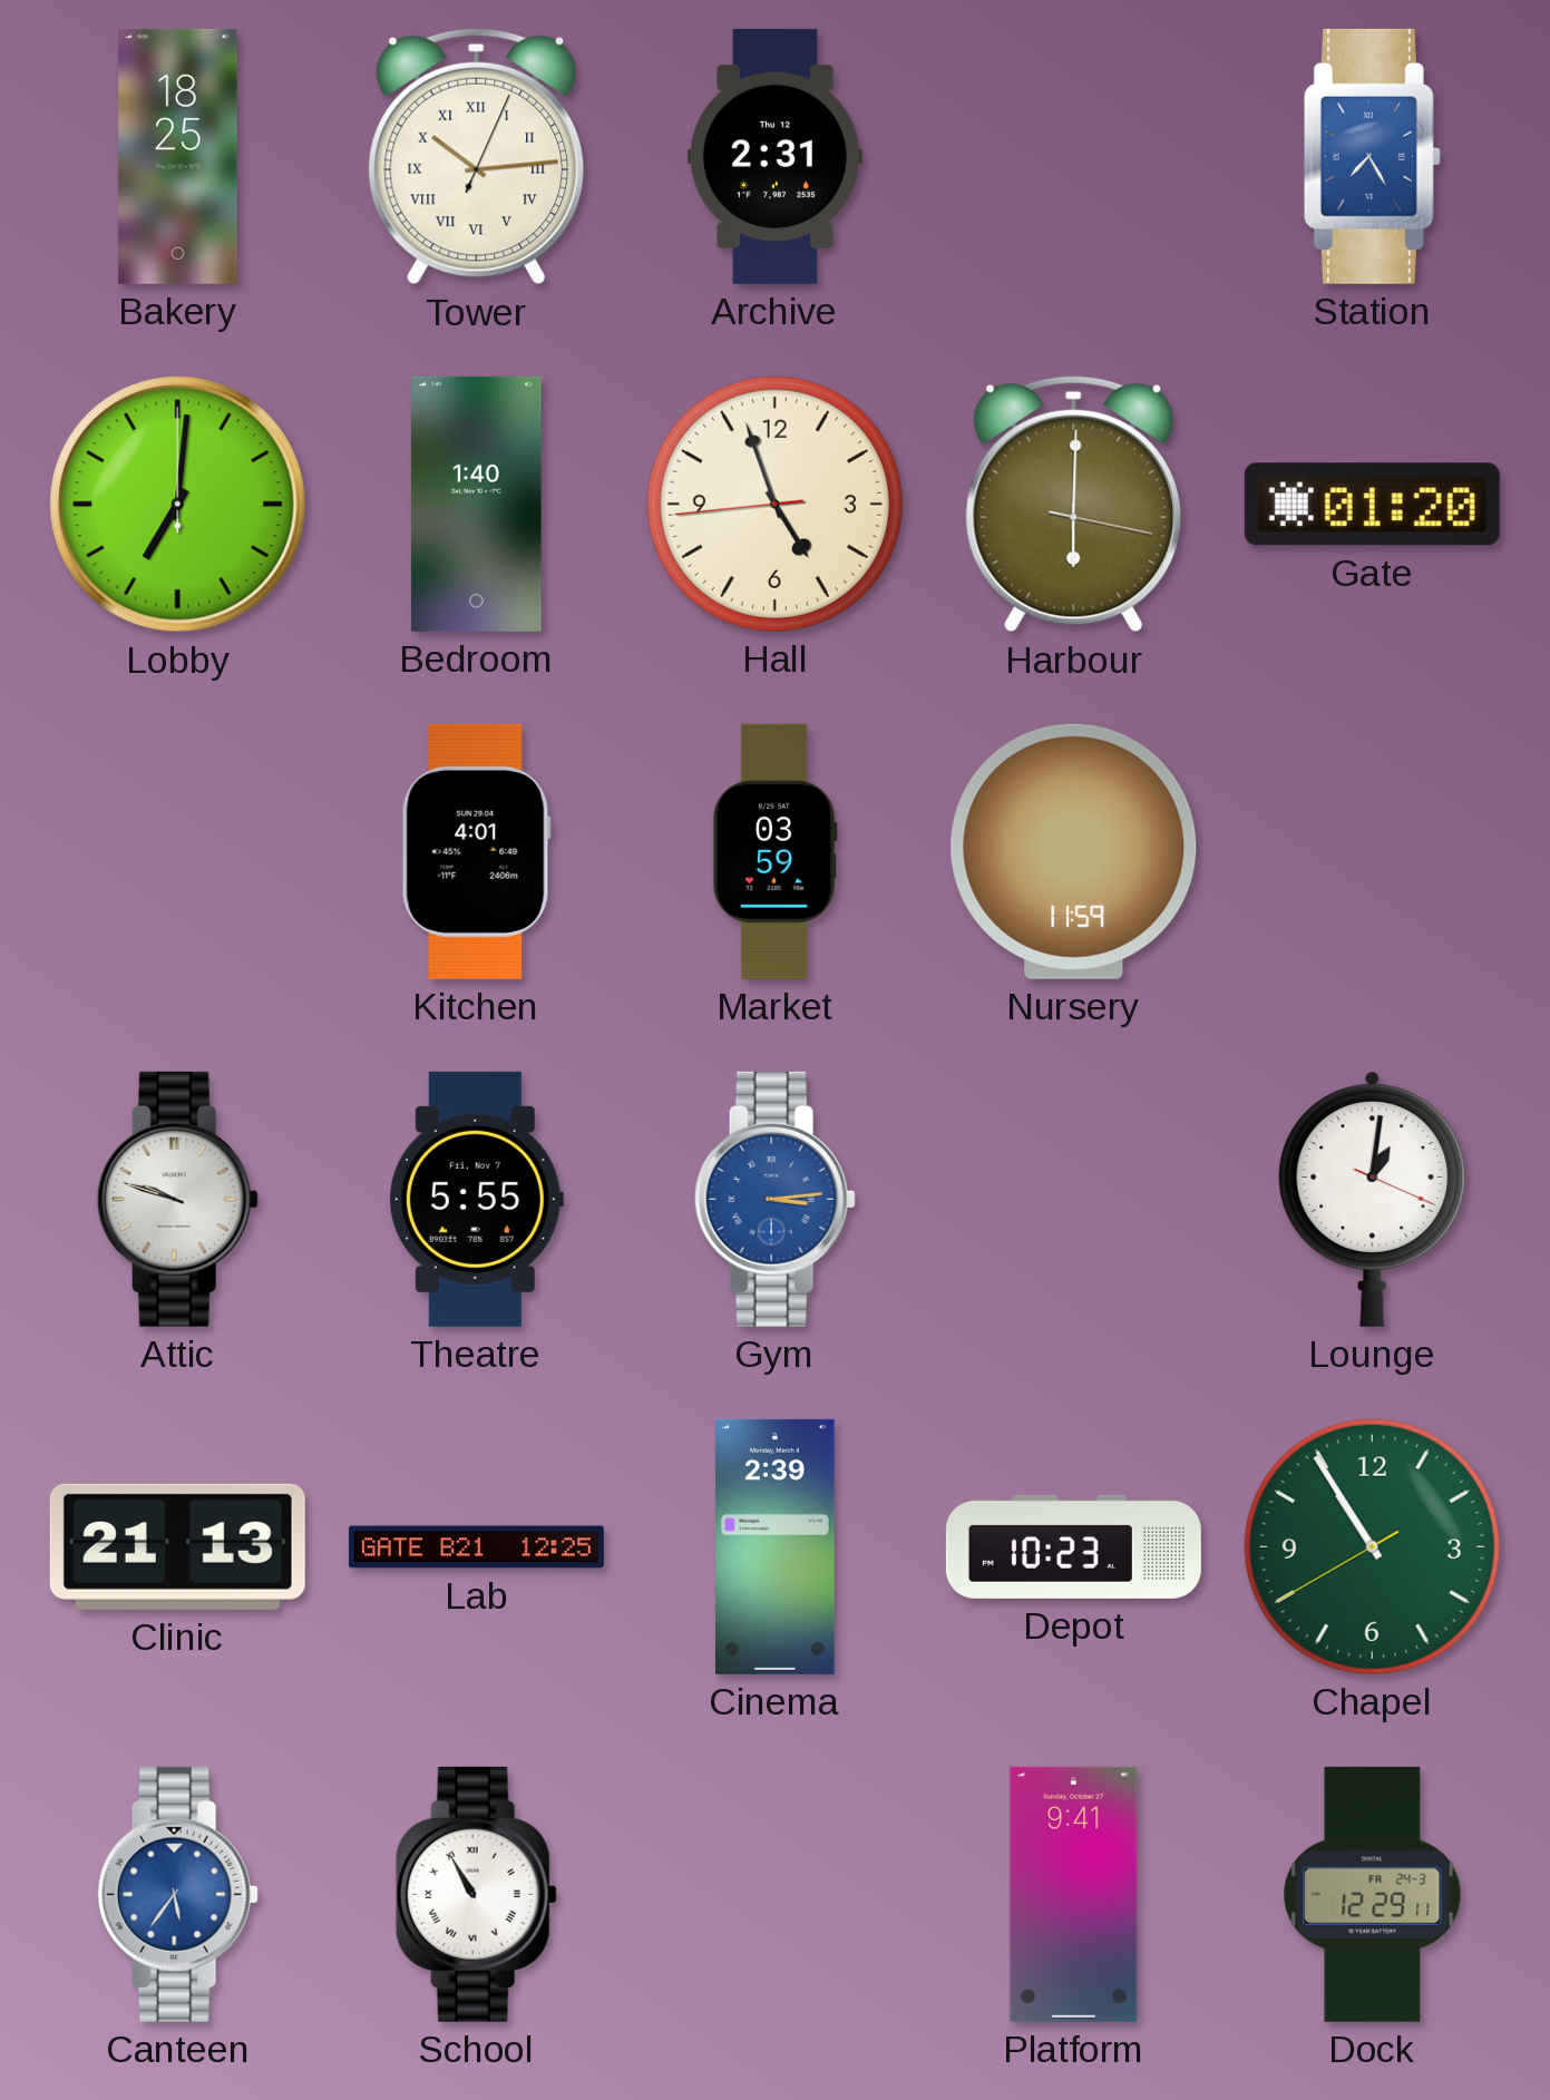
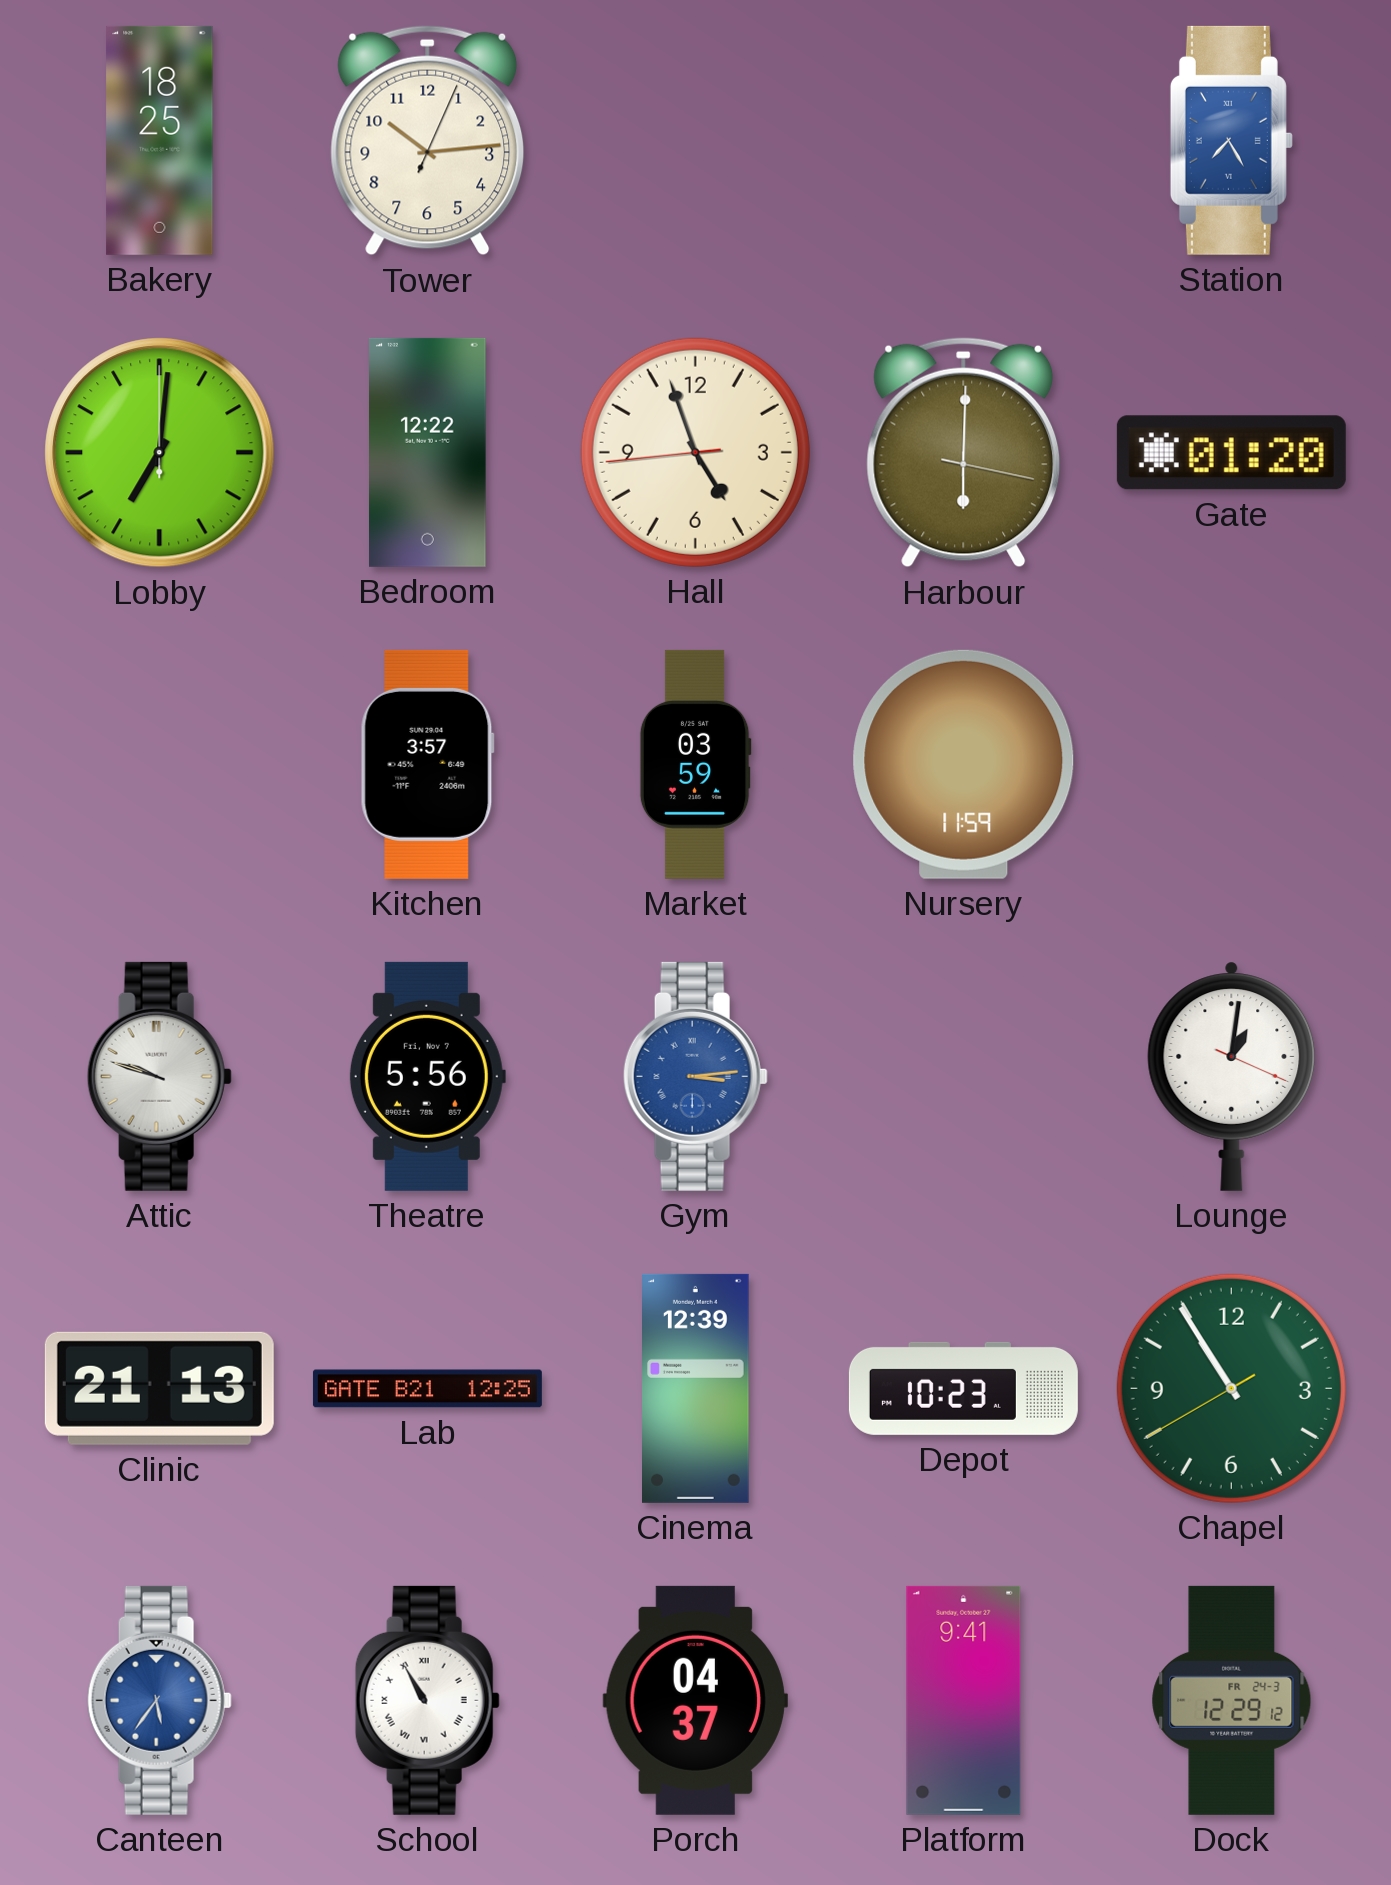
Tower numerals: Roman -> Arabic
Archive: 2:31 -> none
Bedroom: 1:40 -> 12:22
Kitchen: 4:01 -> 3:57
Theatre: 5:55 -> 5:56
Cinema: 2:39 -> 12:39
Porch: none -> 04:37
Dock: 12:29:11 -> 12:29:12
